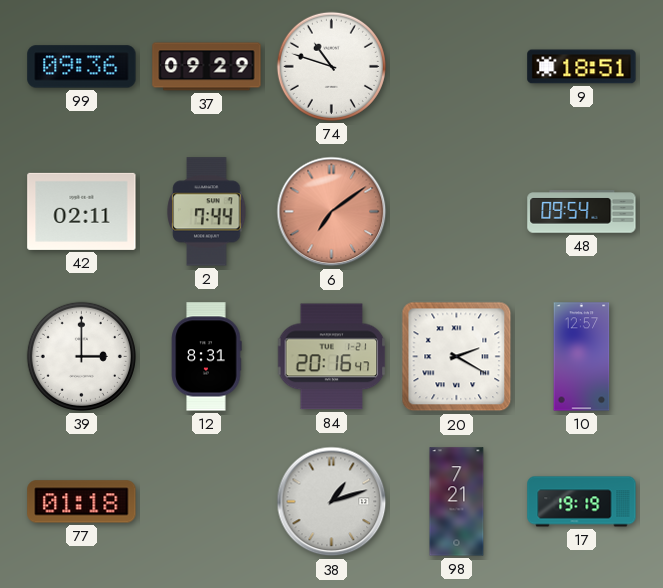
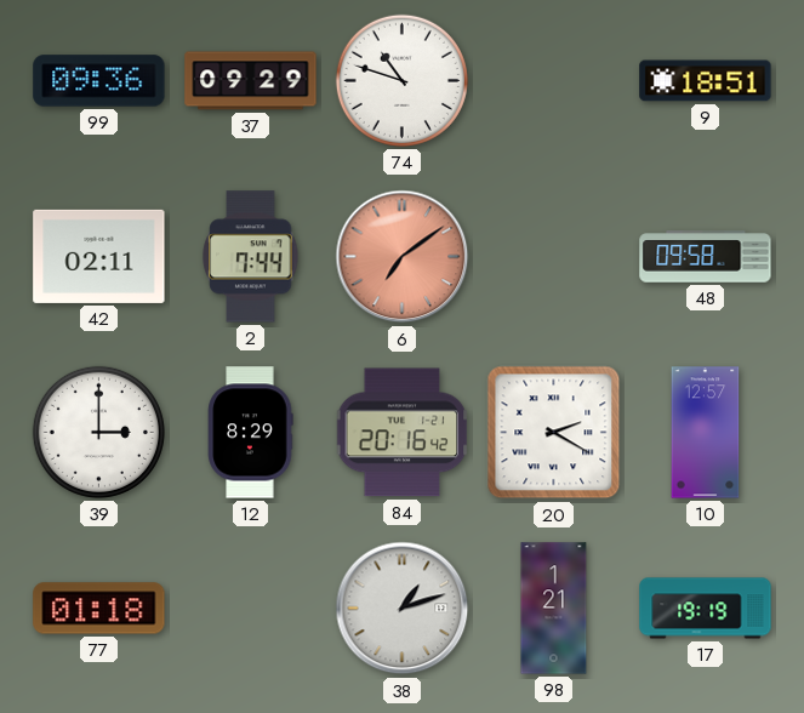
48: 09:54 -> 09:58
12: 8:31 -> 8:29
84: 20:16:47 -> 20:16:42
98: 7:21 -> 1:21
